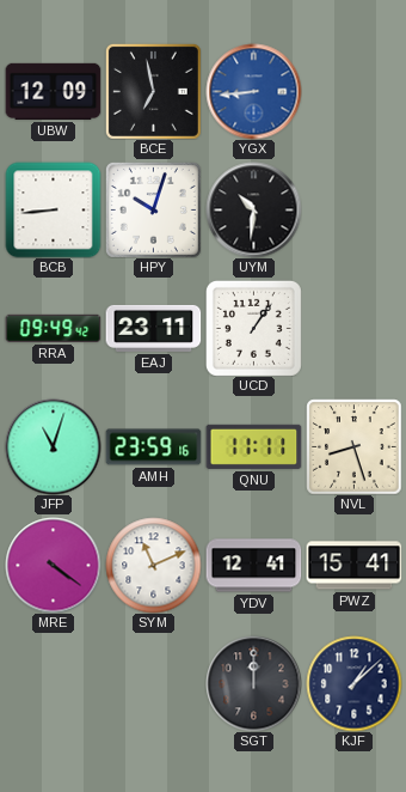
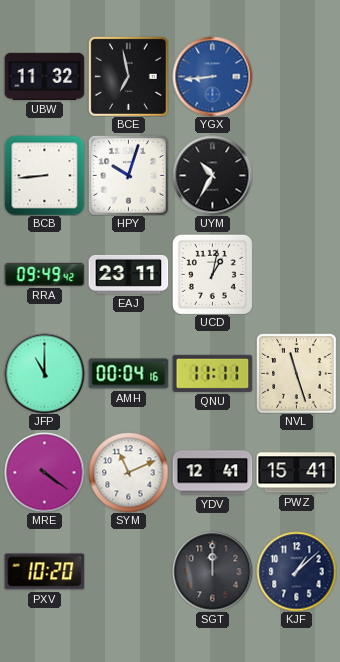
UBW: 12:09 -> 11:32
UYM: 10:31 -> 10:35
UCD: 1:06 -> 1:02
JFP: 11:03 -> 11:00
AMH: 23:59 -> 00:04
NVL: 8:27 -> 11:27
PXV: none -> 10:20
